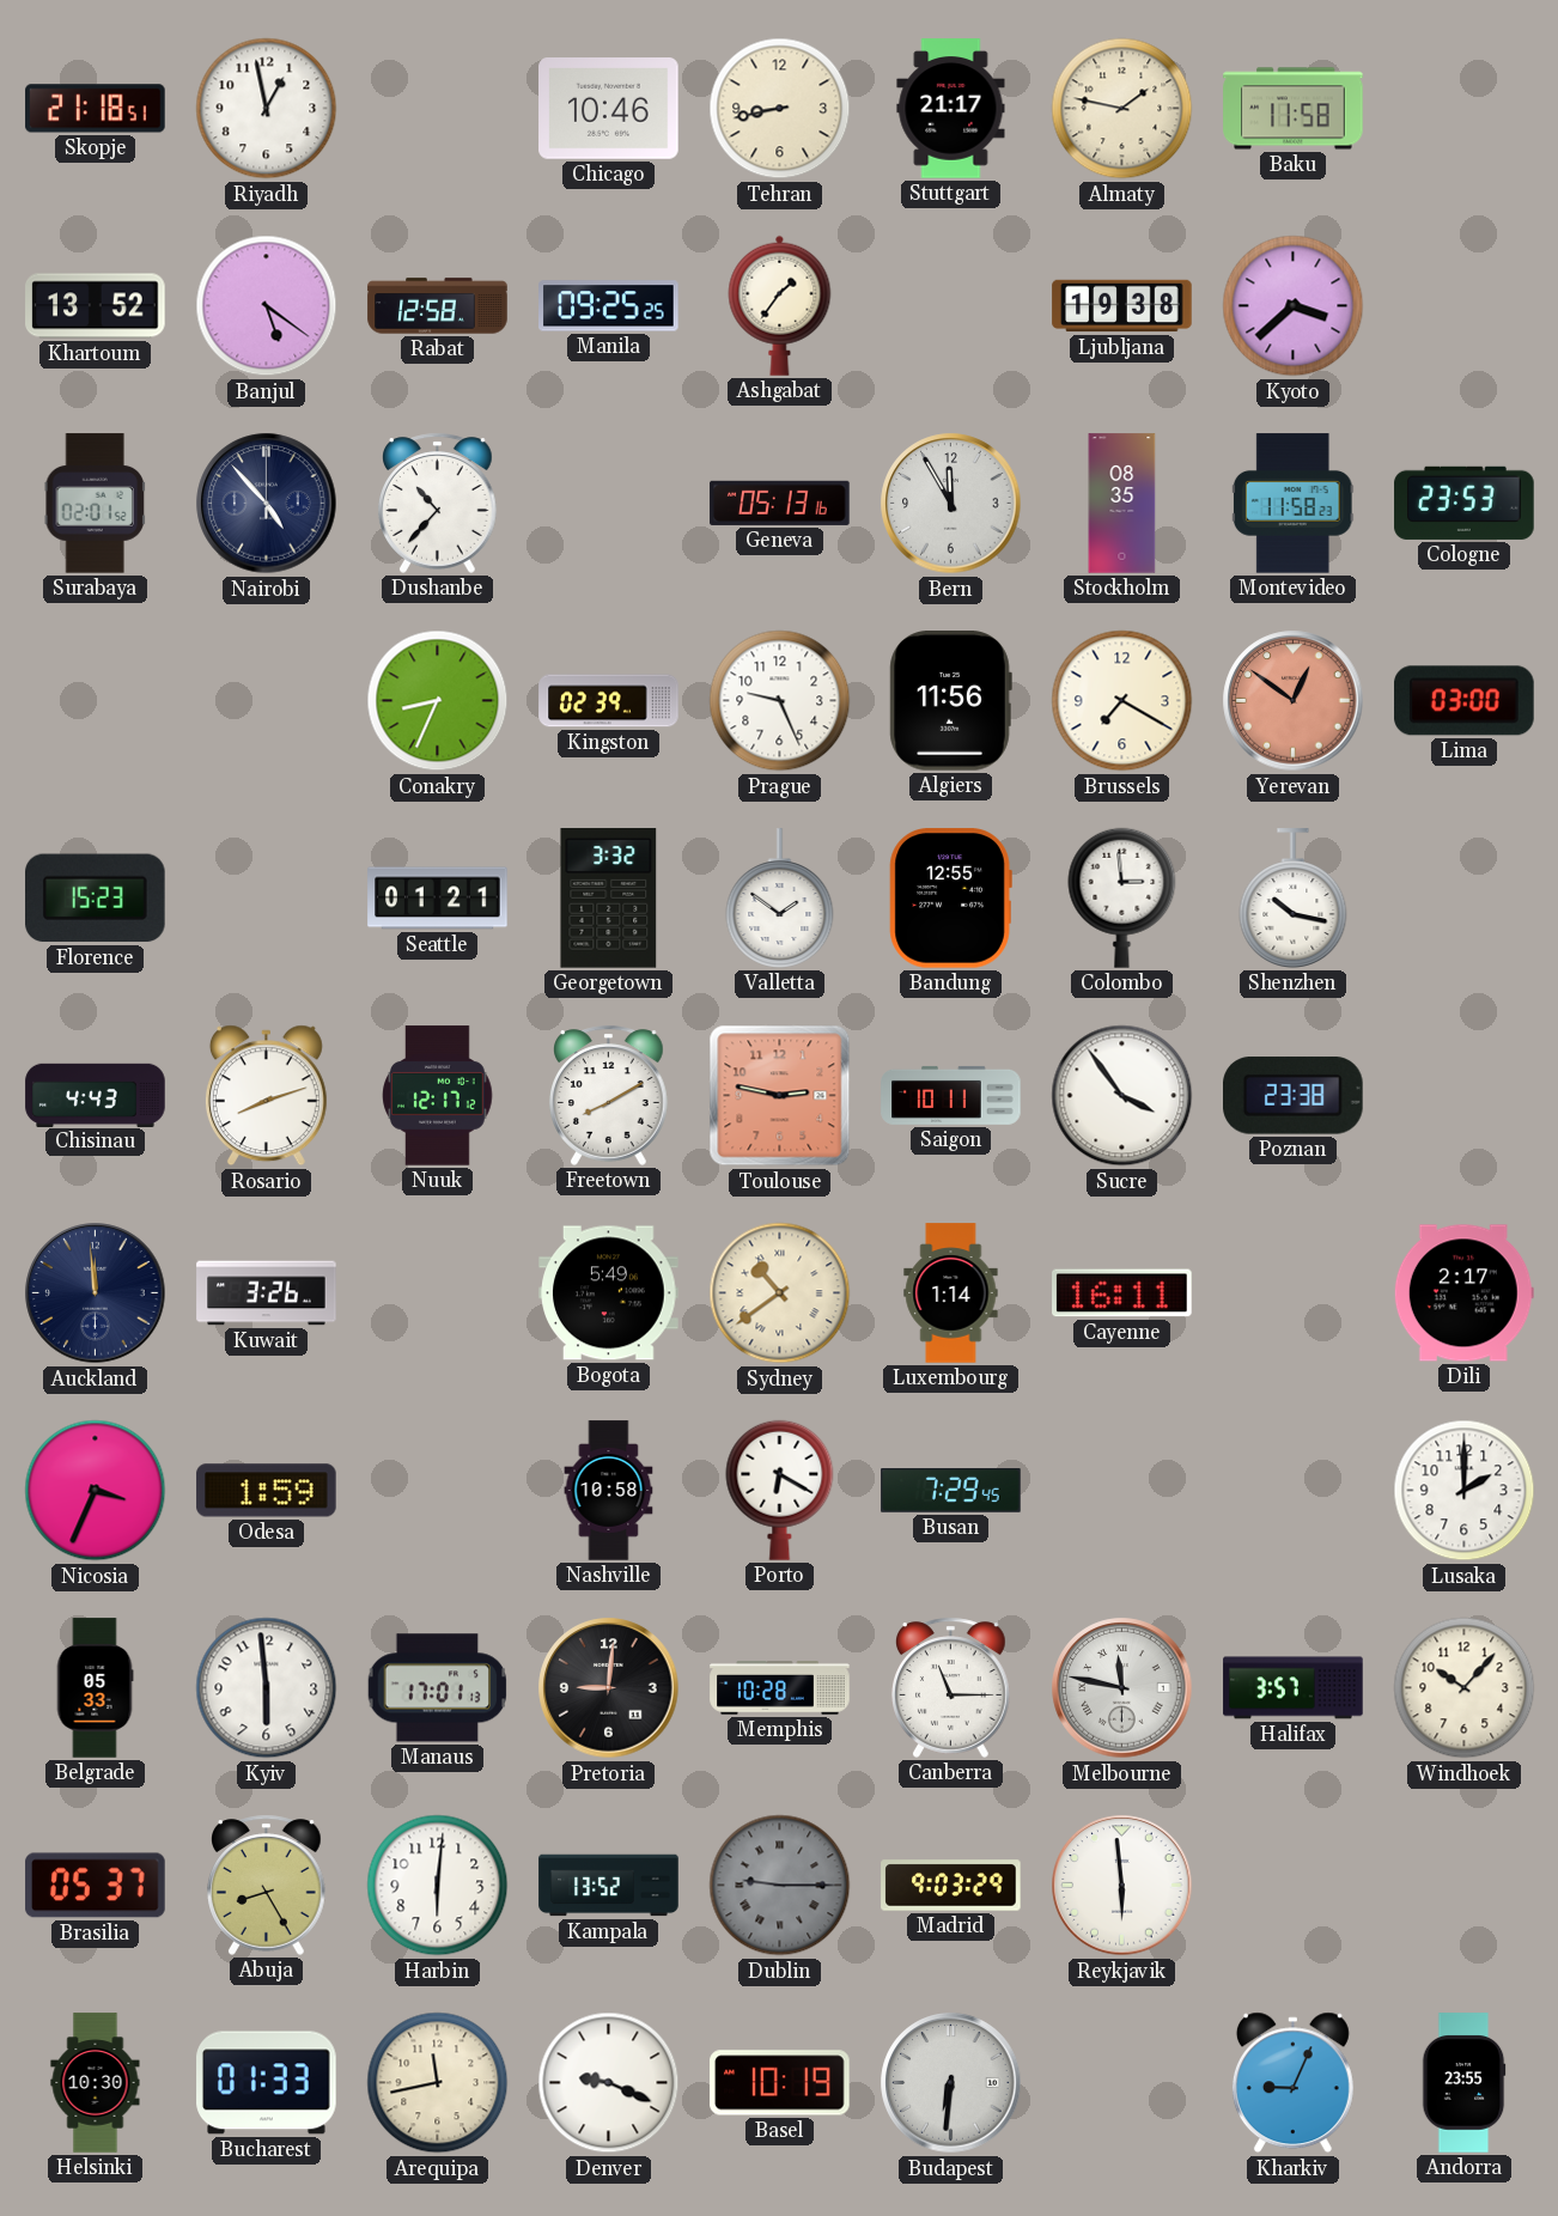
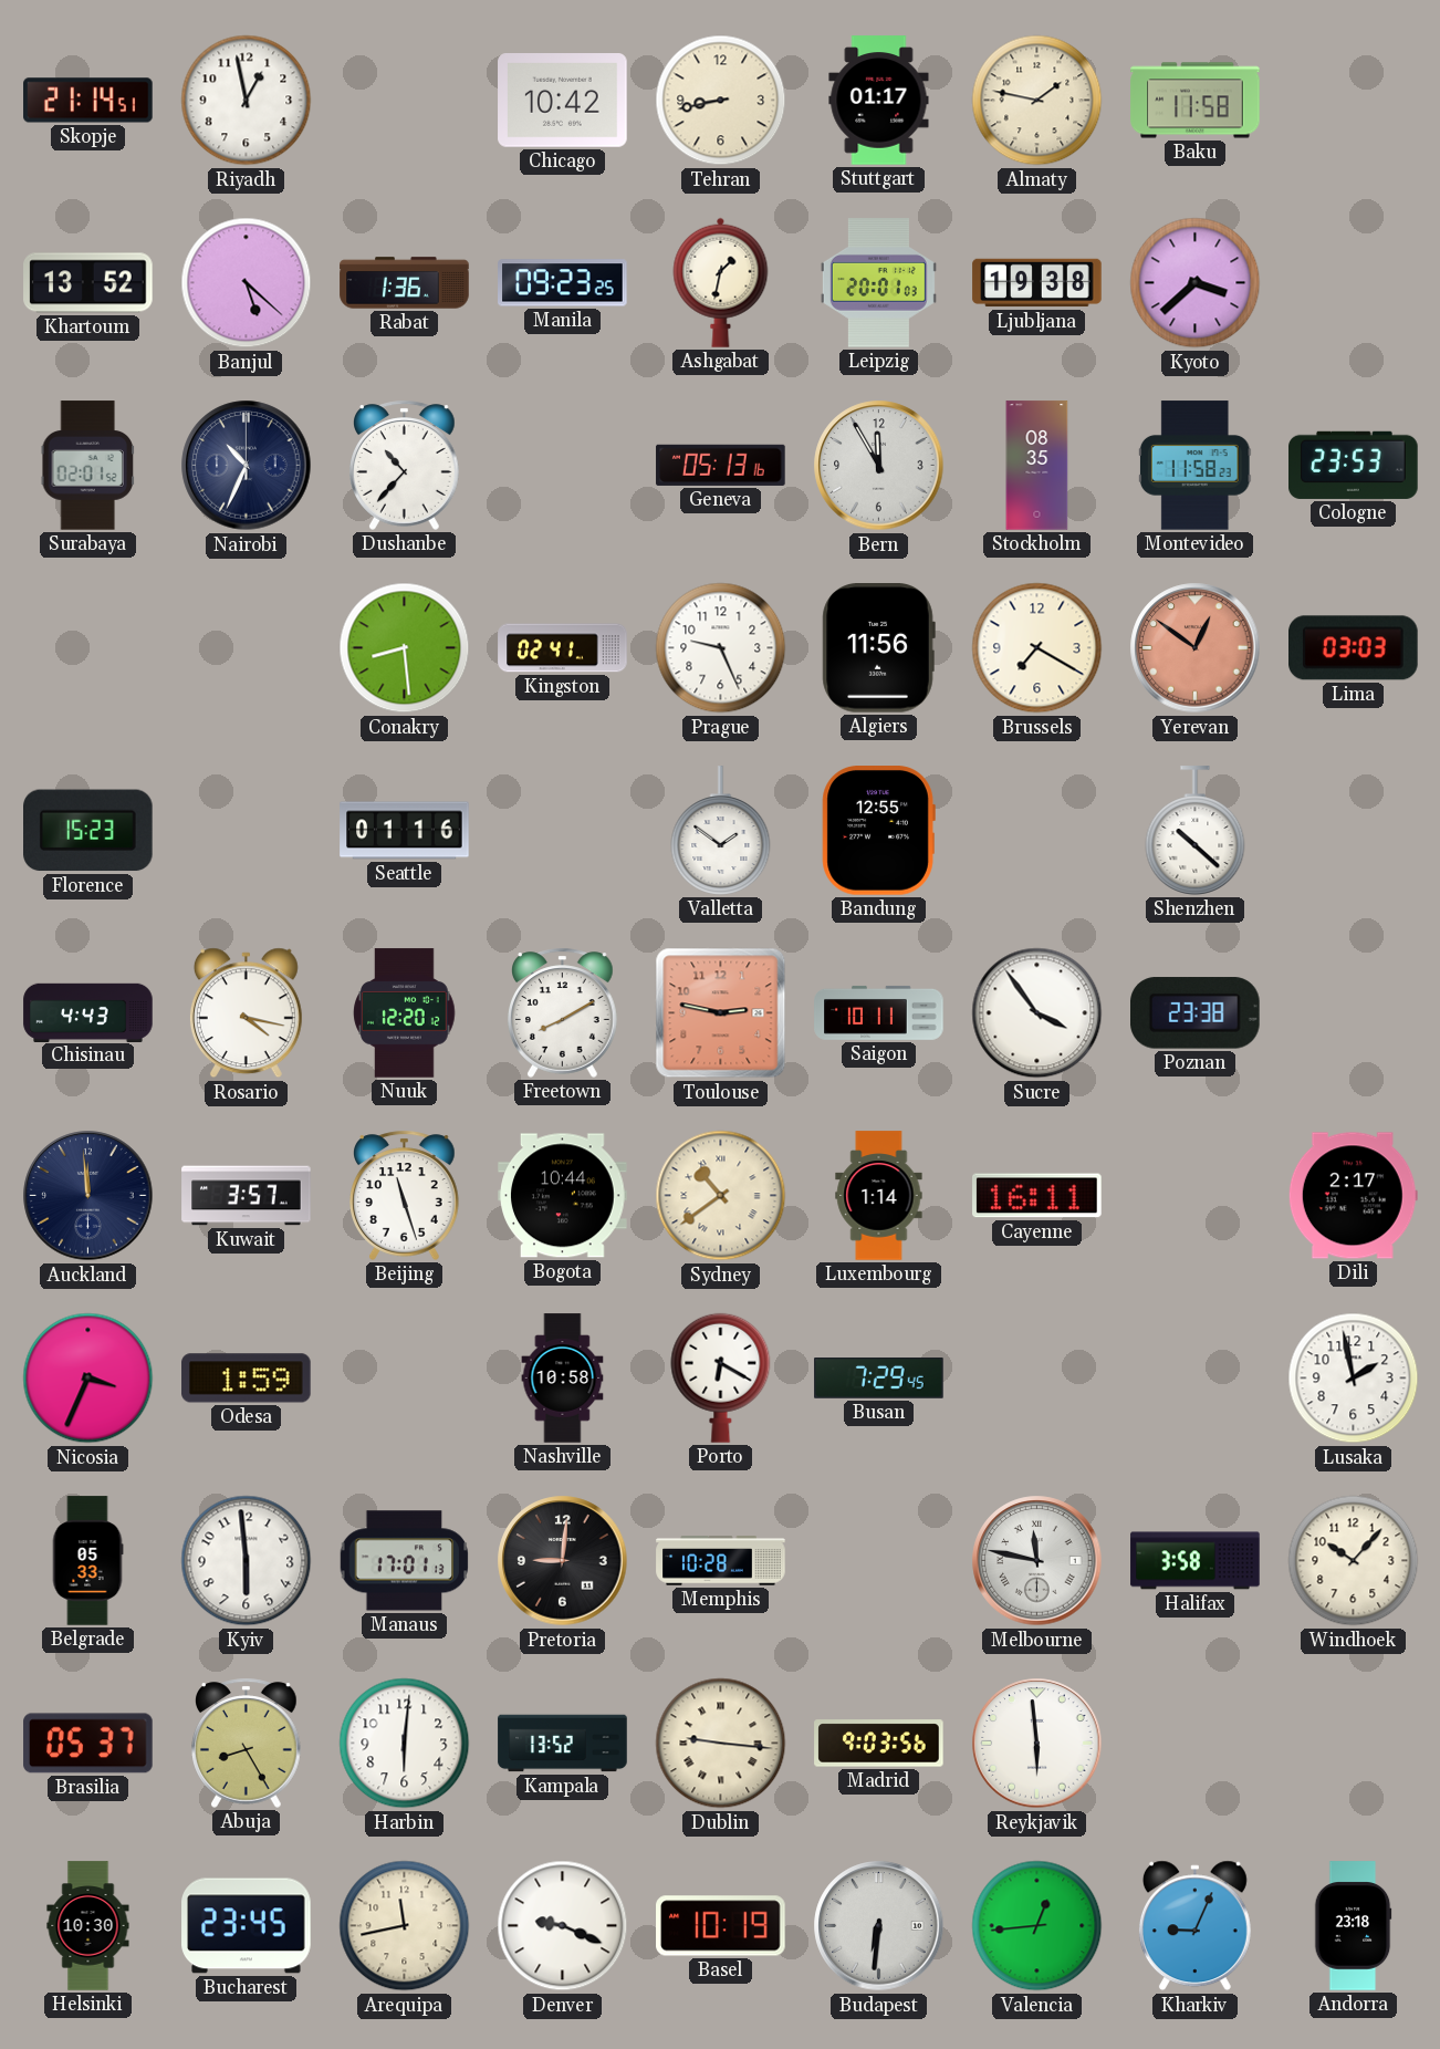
Skopje: 21:18 -> 21:14
Chicago: 10:46 -> 10:42
Stuttgart: 21:17 -> 01:17
Banjul: 5:21 -> 5:22
Rabat: 12:58 -> 1:36
Manila: 09:25 -> 09:23
Ashgabat: 1:36 -> 1:32
Leipzig: none -> 20:01
Nairobi: 4:53 -> 10:34
Conakry: 8:34 -> 8:29
Kingston: 02:39 -> 02:41
Lima: 03:00 -> 03:03
Seattle: 01:21 -> 01:16
Georgetown: 3:32 -> none
Colombo: 2:59 -> none
Shenzhen: 10:17 -> 10:22
Rosario: 8:12 -> 4:17
Nuuk: 12:17 -> 12:20
Kuwait: 3:26 -> 3:57
Beijing: none -> 11:27
Bogota: 5:49 -> 10:44
Lusaka: 2:00 -> 1:58
Canberra: 11:15 -> none
Halifax: 3:57 -> 3:58
Dublin: 9:15 -> 9:16
Dublin dial: grey -> cream
Madrid: 9:03:29 -> 9:03:56
Bucharest: 01:33 -> 23:45
Valencia: none -> 12:44
Andorra: 23:55 -> 23:18
